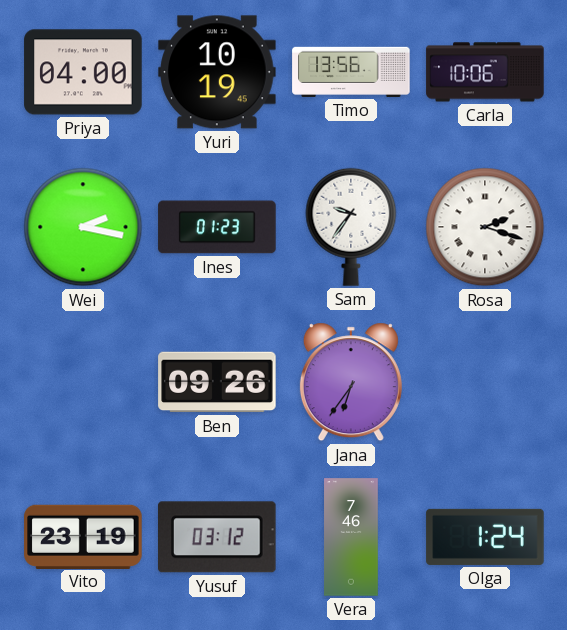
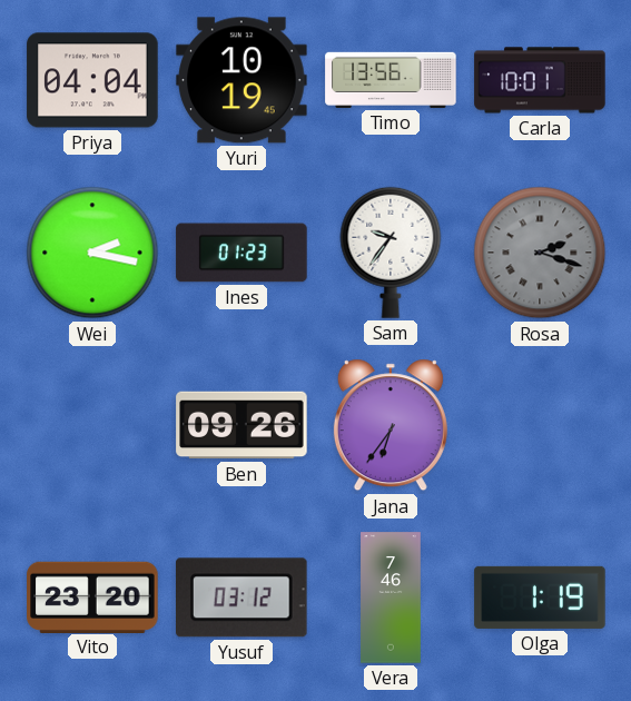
Priya: 04:00 -> 04:04
Carla: 10:06 -> 10:01
Rosa dial: white -> grey
Vito: 23:19 -> 23:20
Olga: 1:24 -> 1:19
